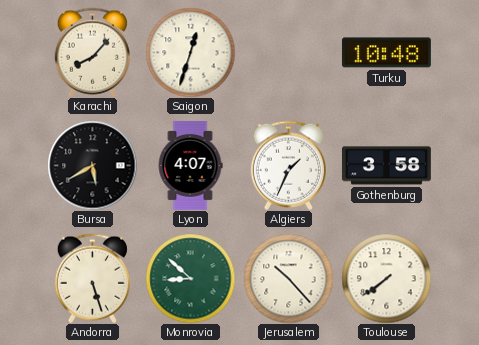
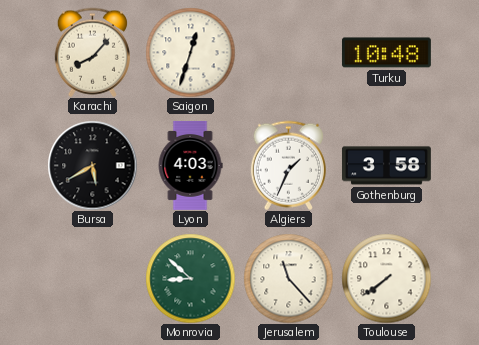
Lyon: 4:07 -> 4:03
Andorra: 5:27 -> none
Jerusalem: 10:23 -> 11:23
